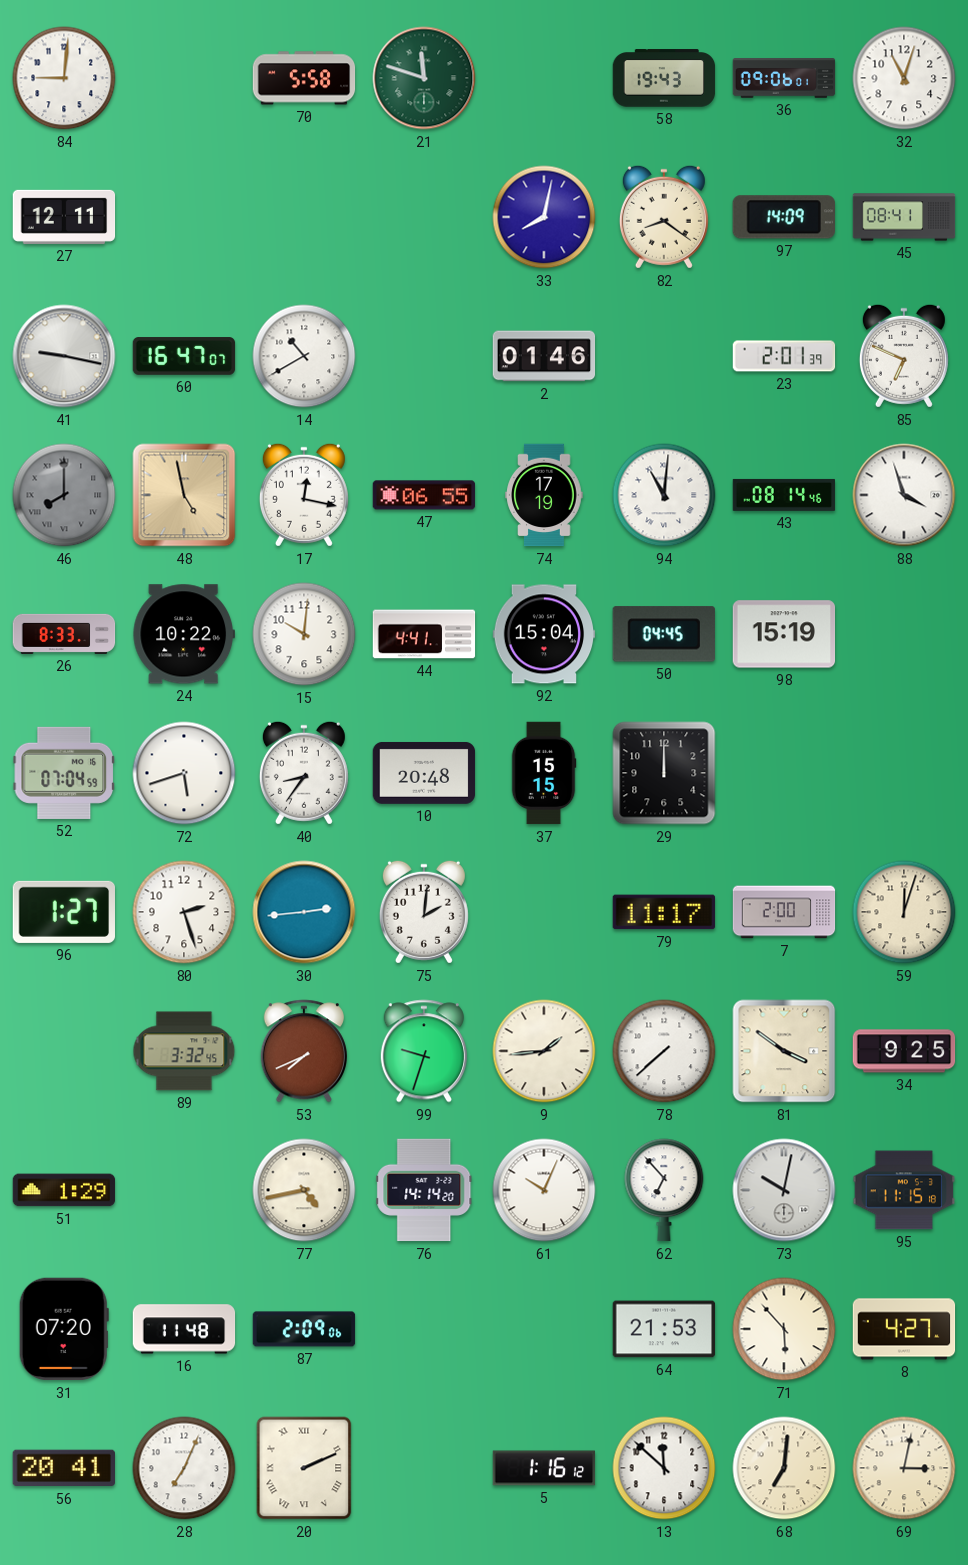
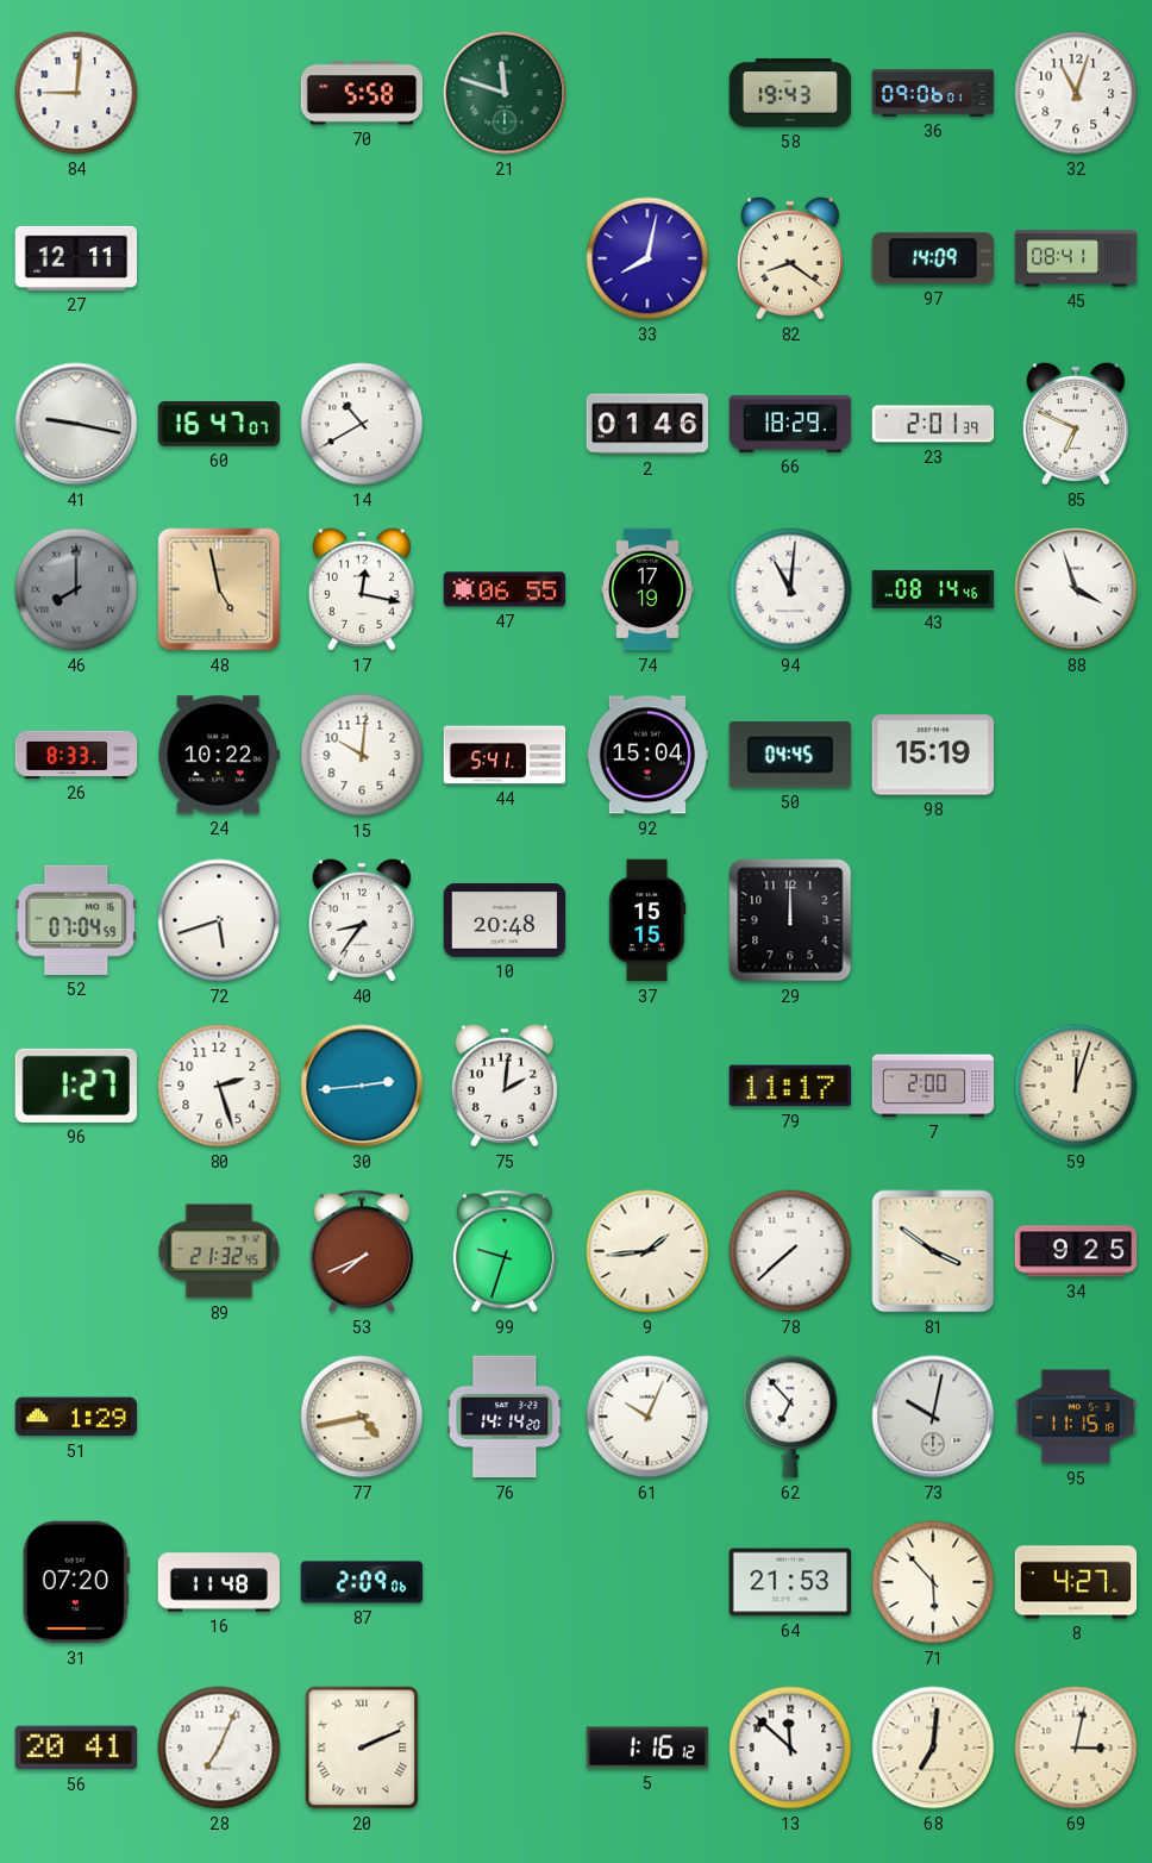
66: none -> 18:29
44: 4:41 -> 5:41
89: 3:32 -> 21:32
